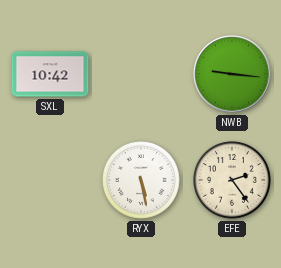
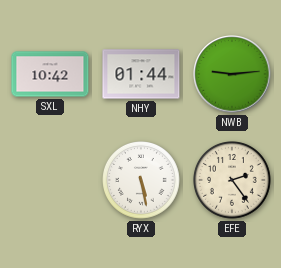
NHY: none -> 01:44
NWB: 9:16 -> 9:14
